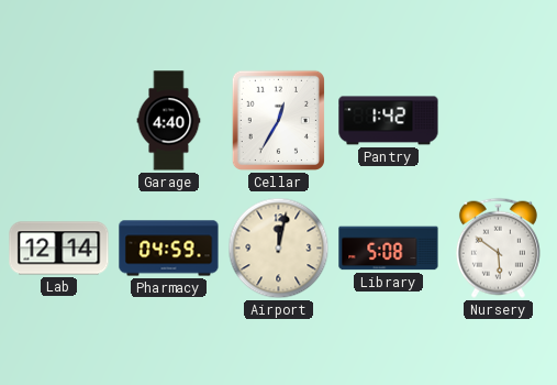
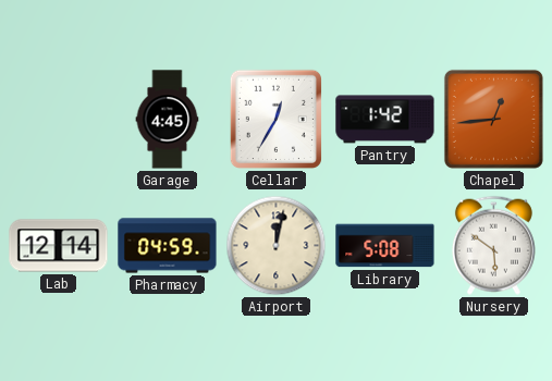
Garage: 4:40 -> 4:45
Chapel: none -> 12:44
